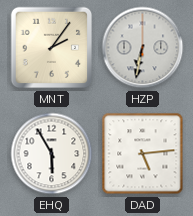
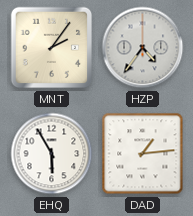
HZP: 6:32 -> 4:36
DAD: 5:14 -> 1:14
